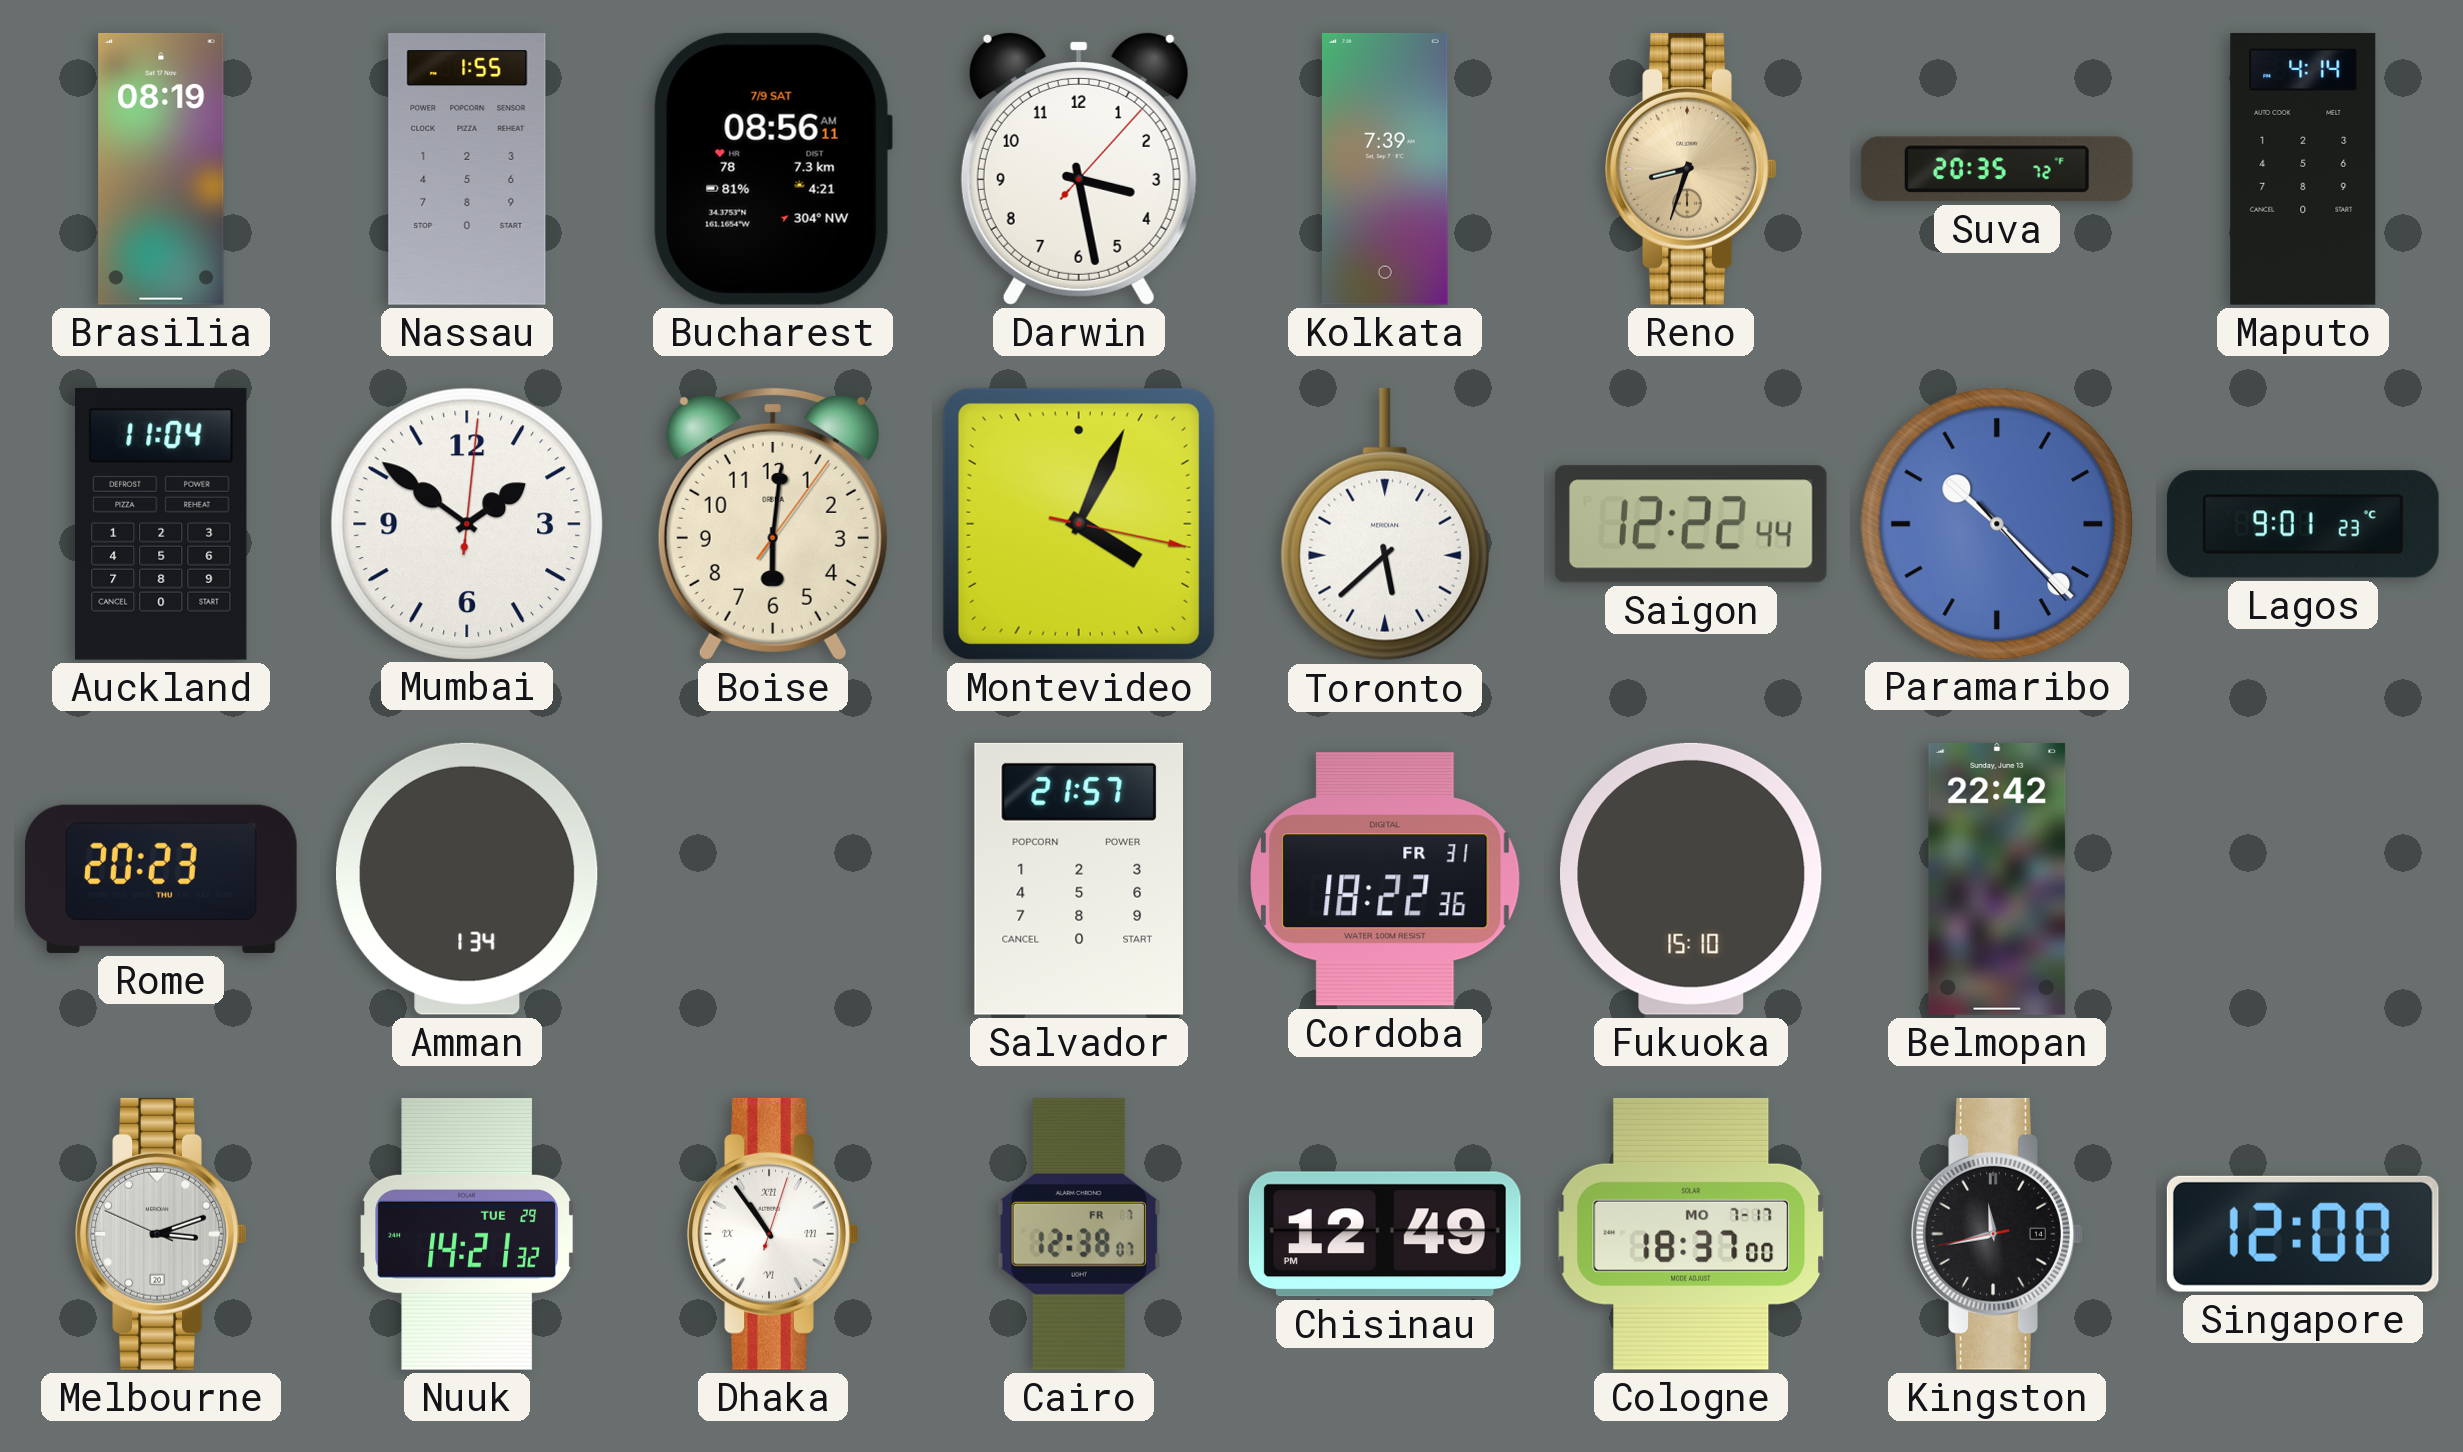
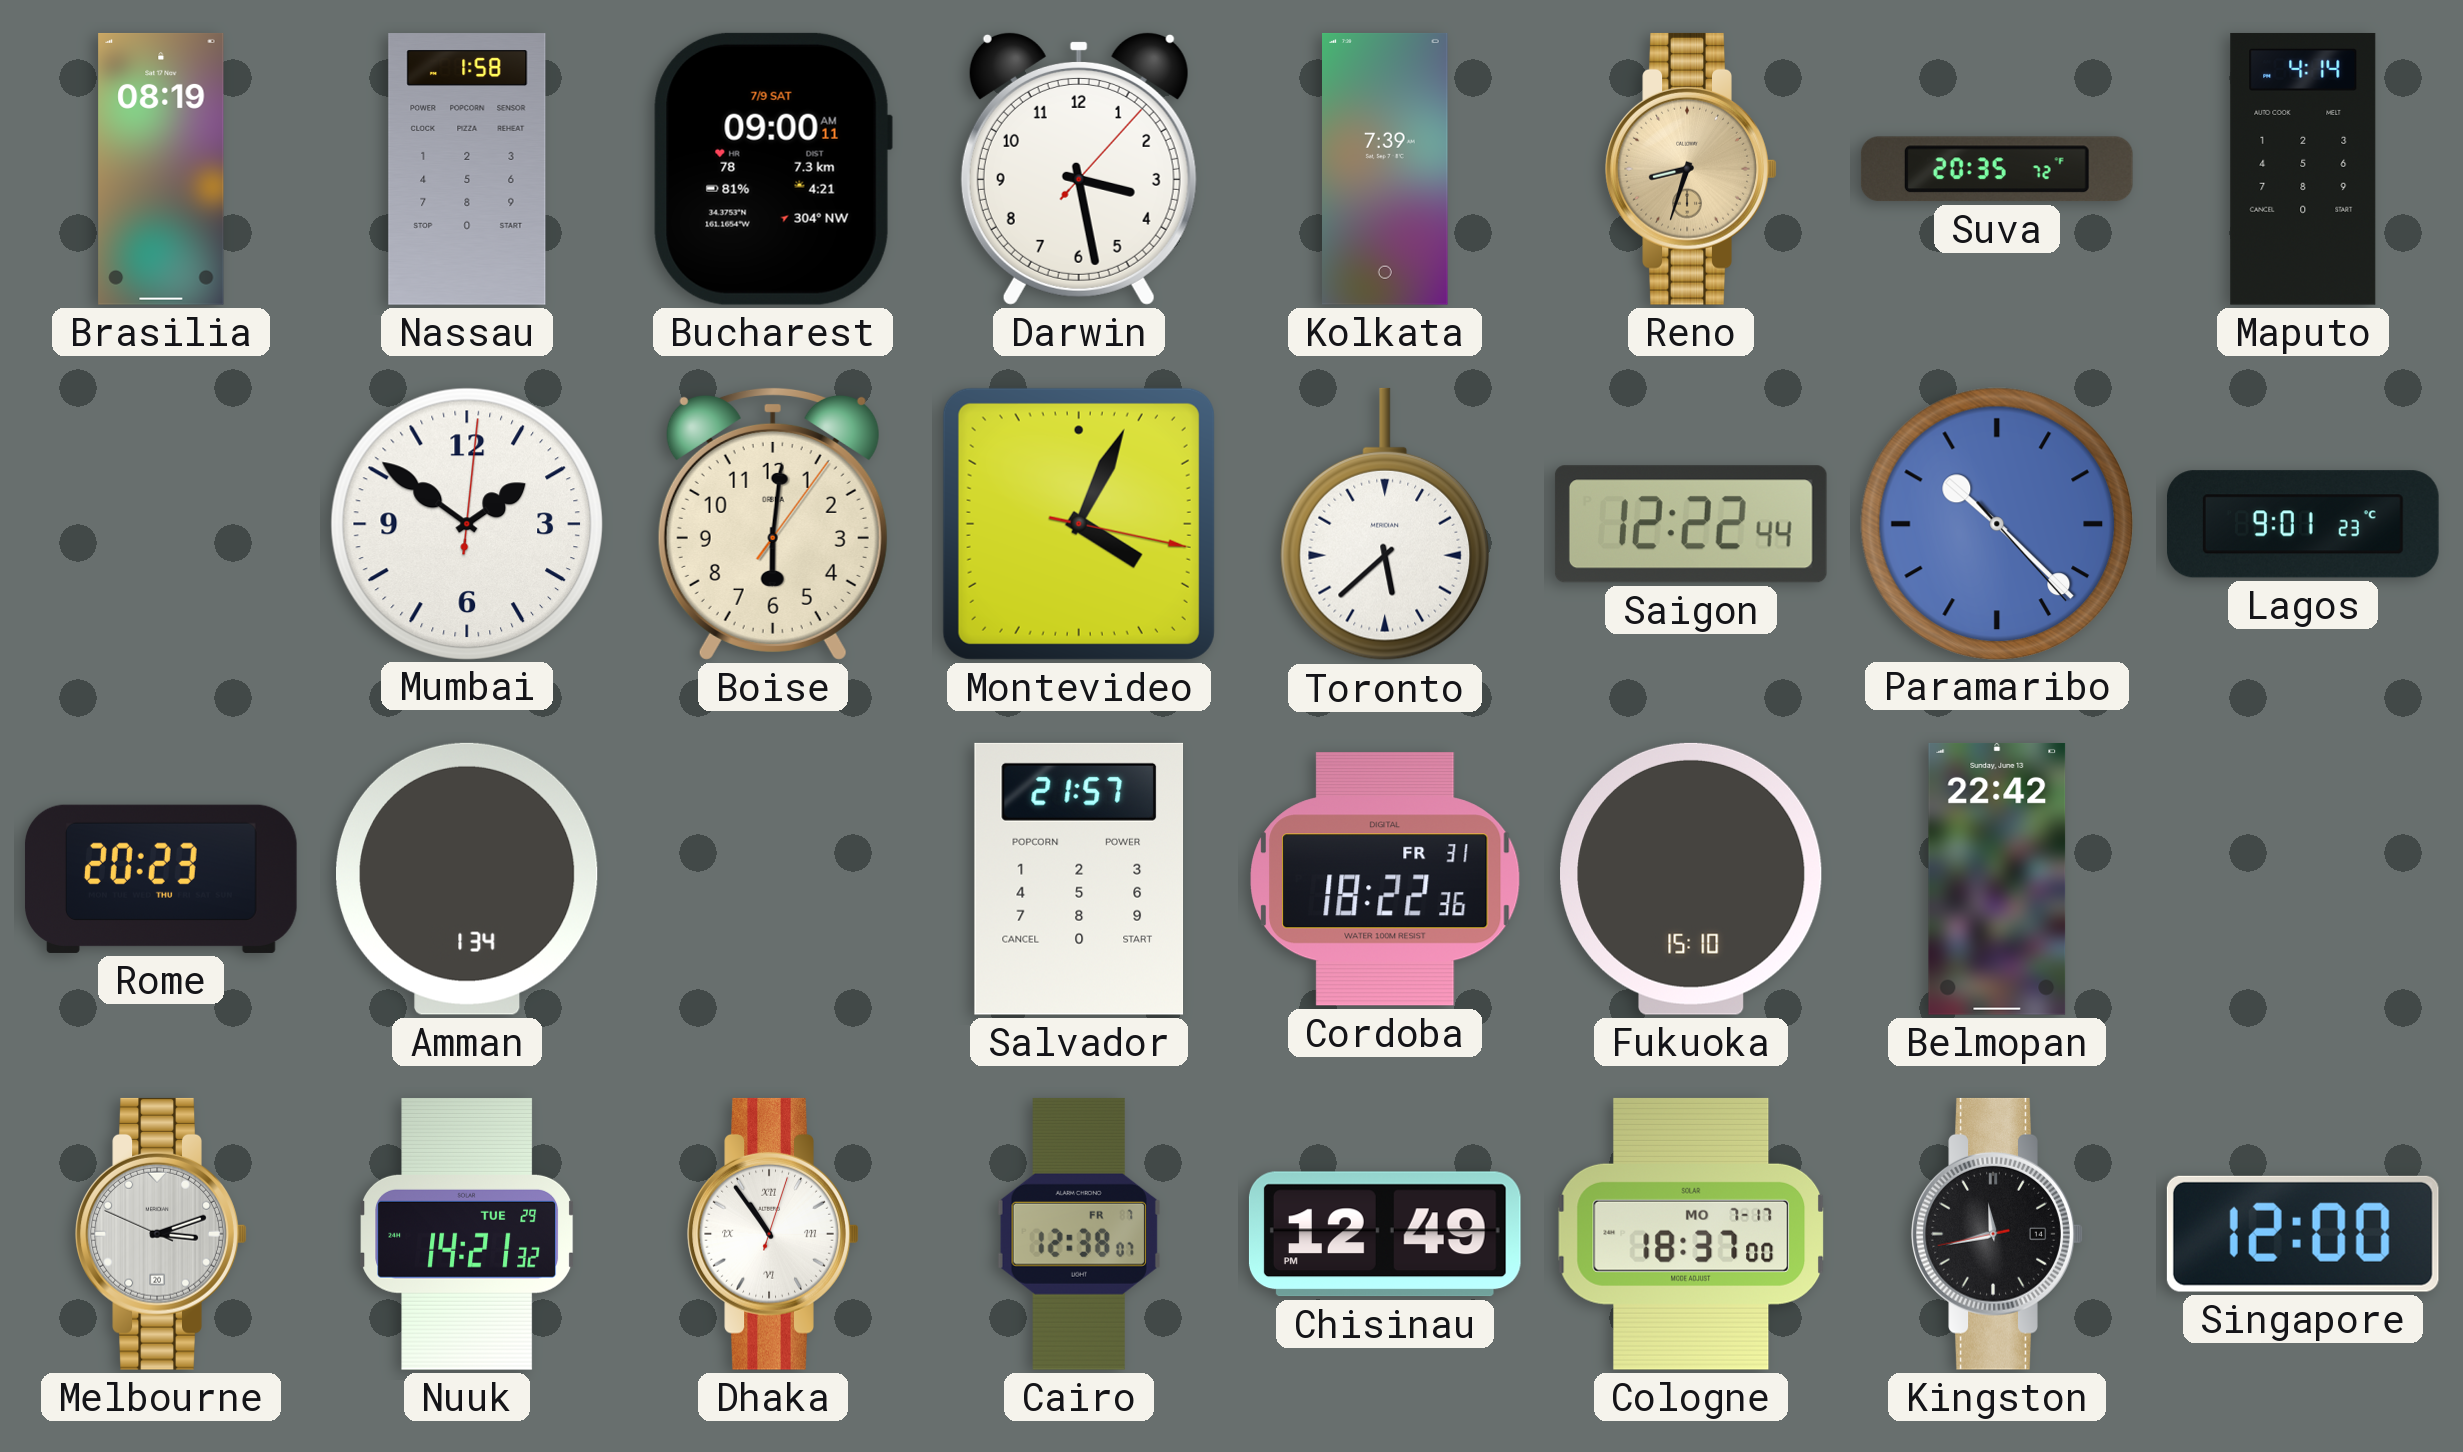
Nassau: 1:55 -> 1:58
Bucharest: 08:56 -> 09:00
Auckland: 11:04 -> none
